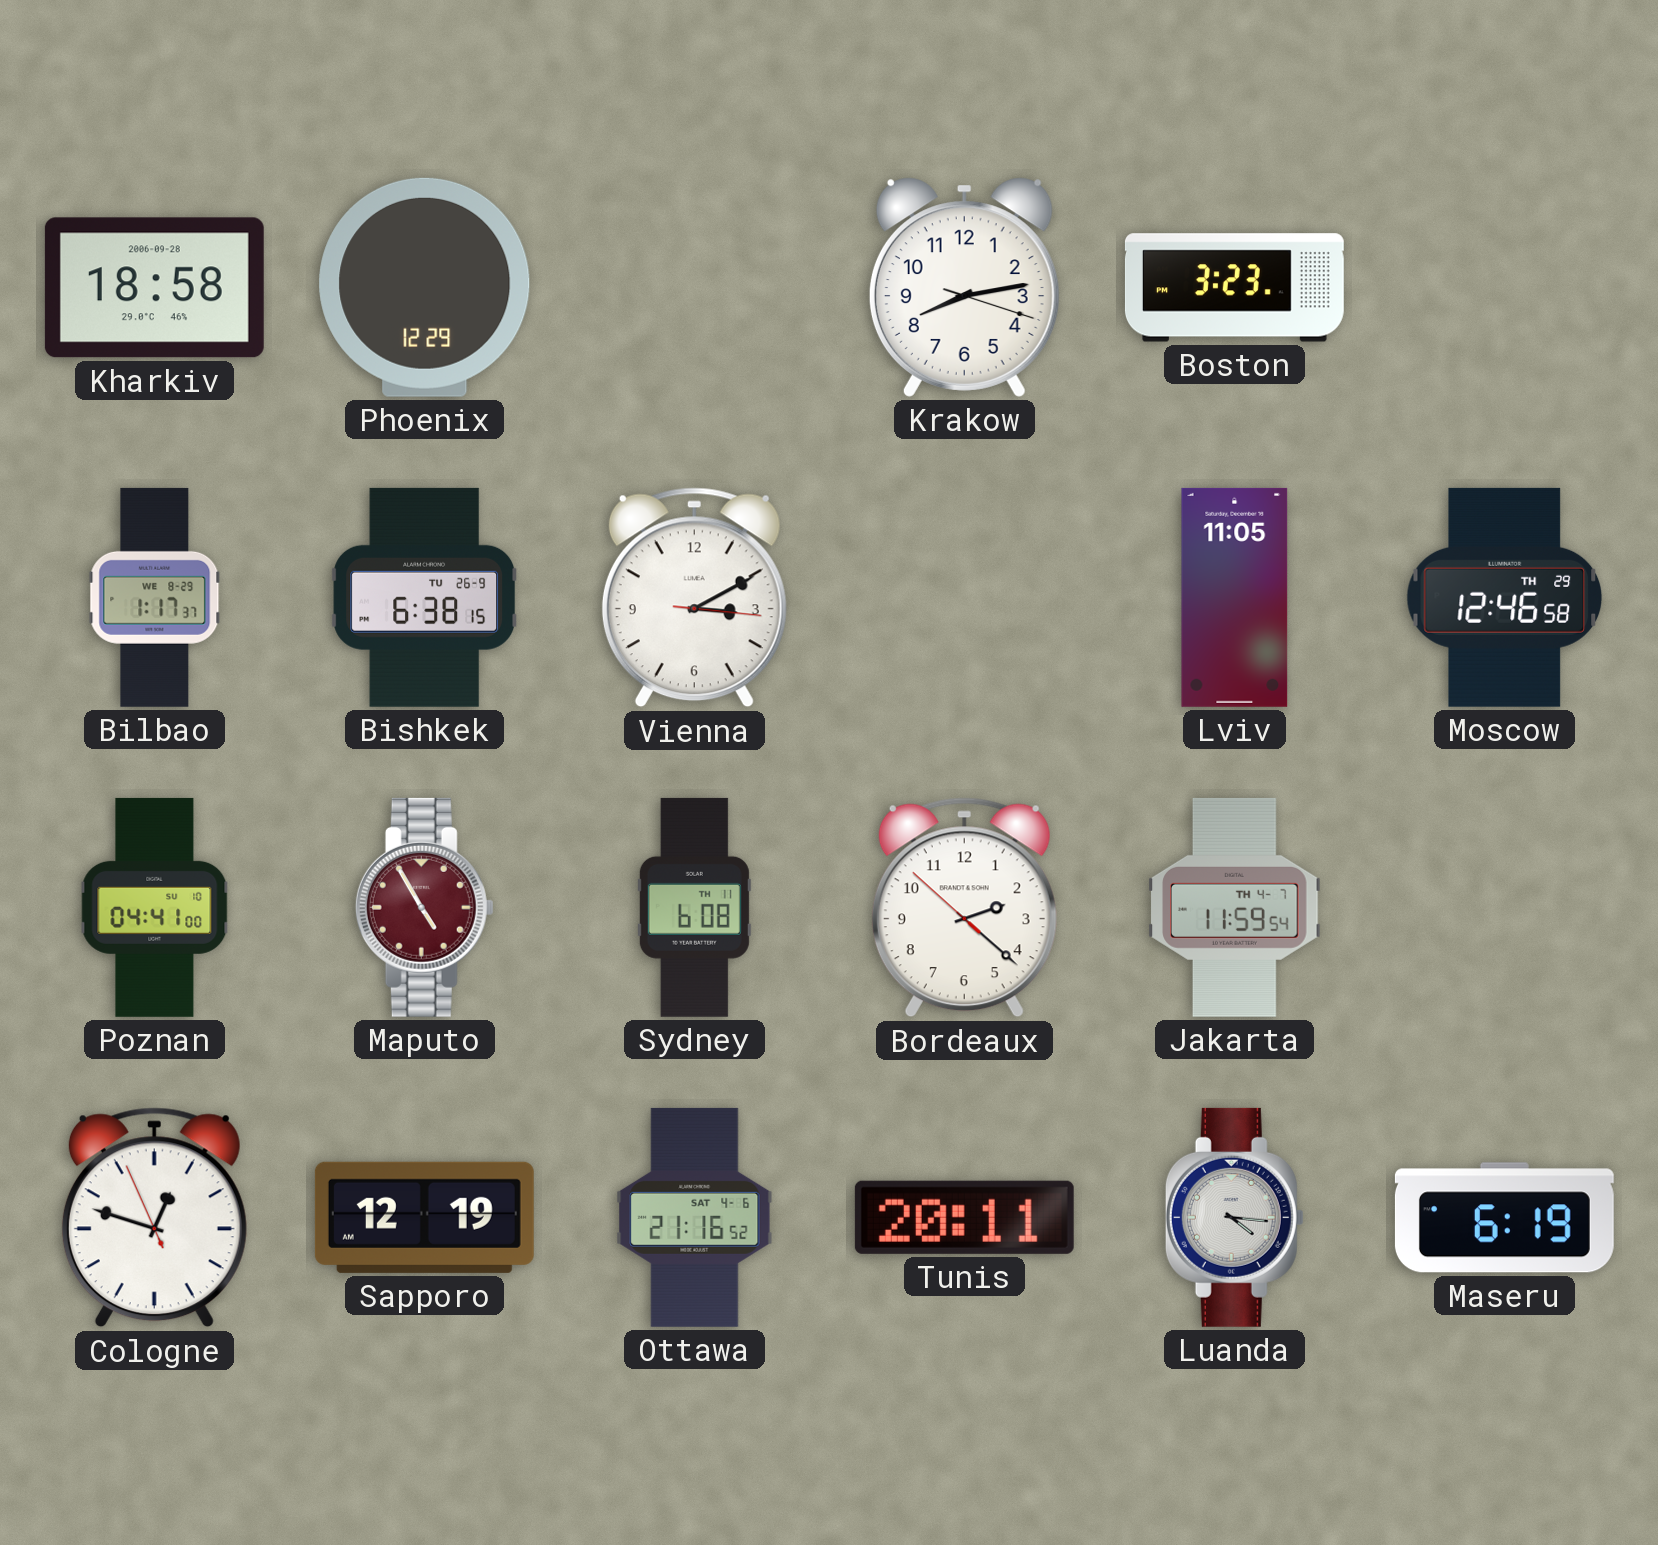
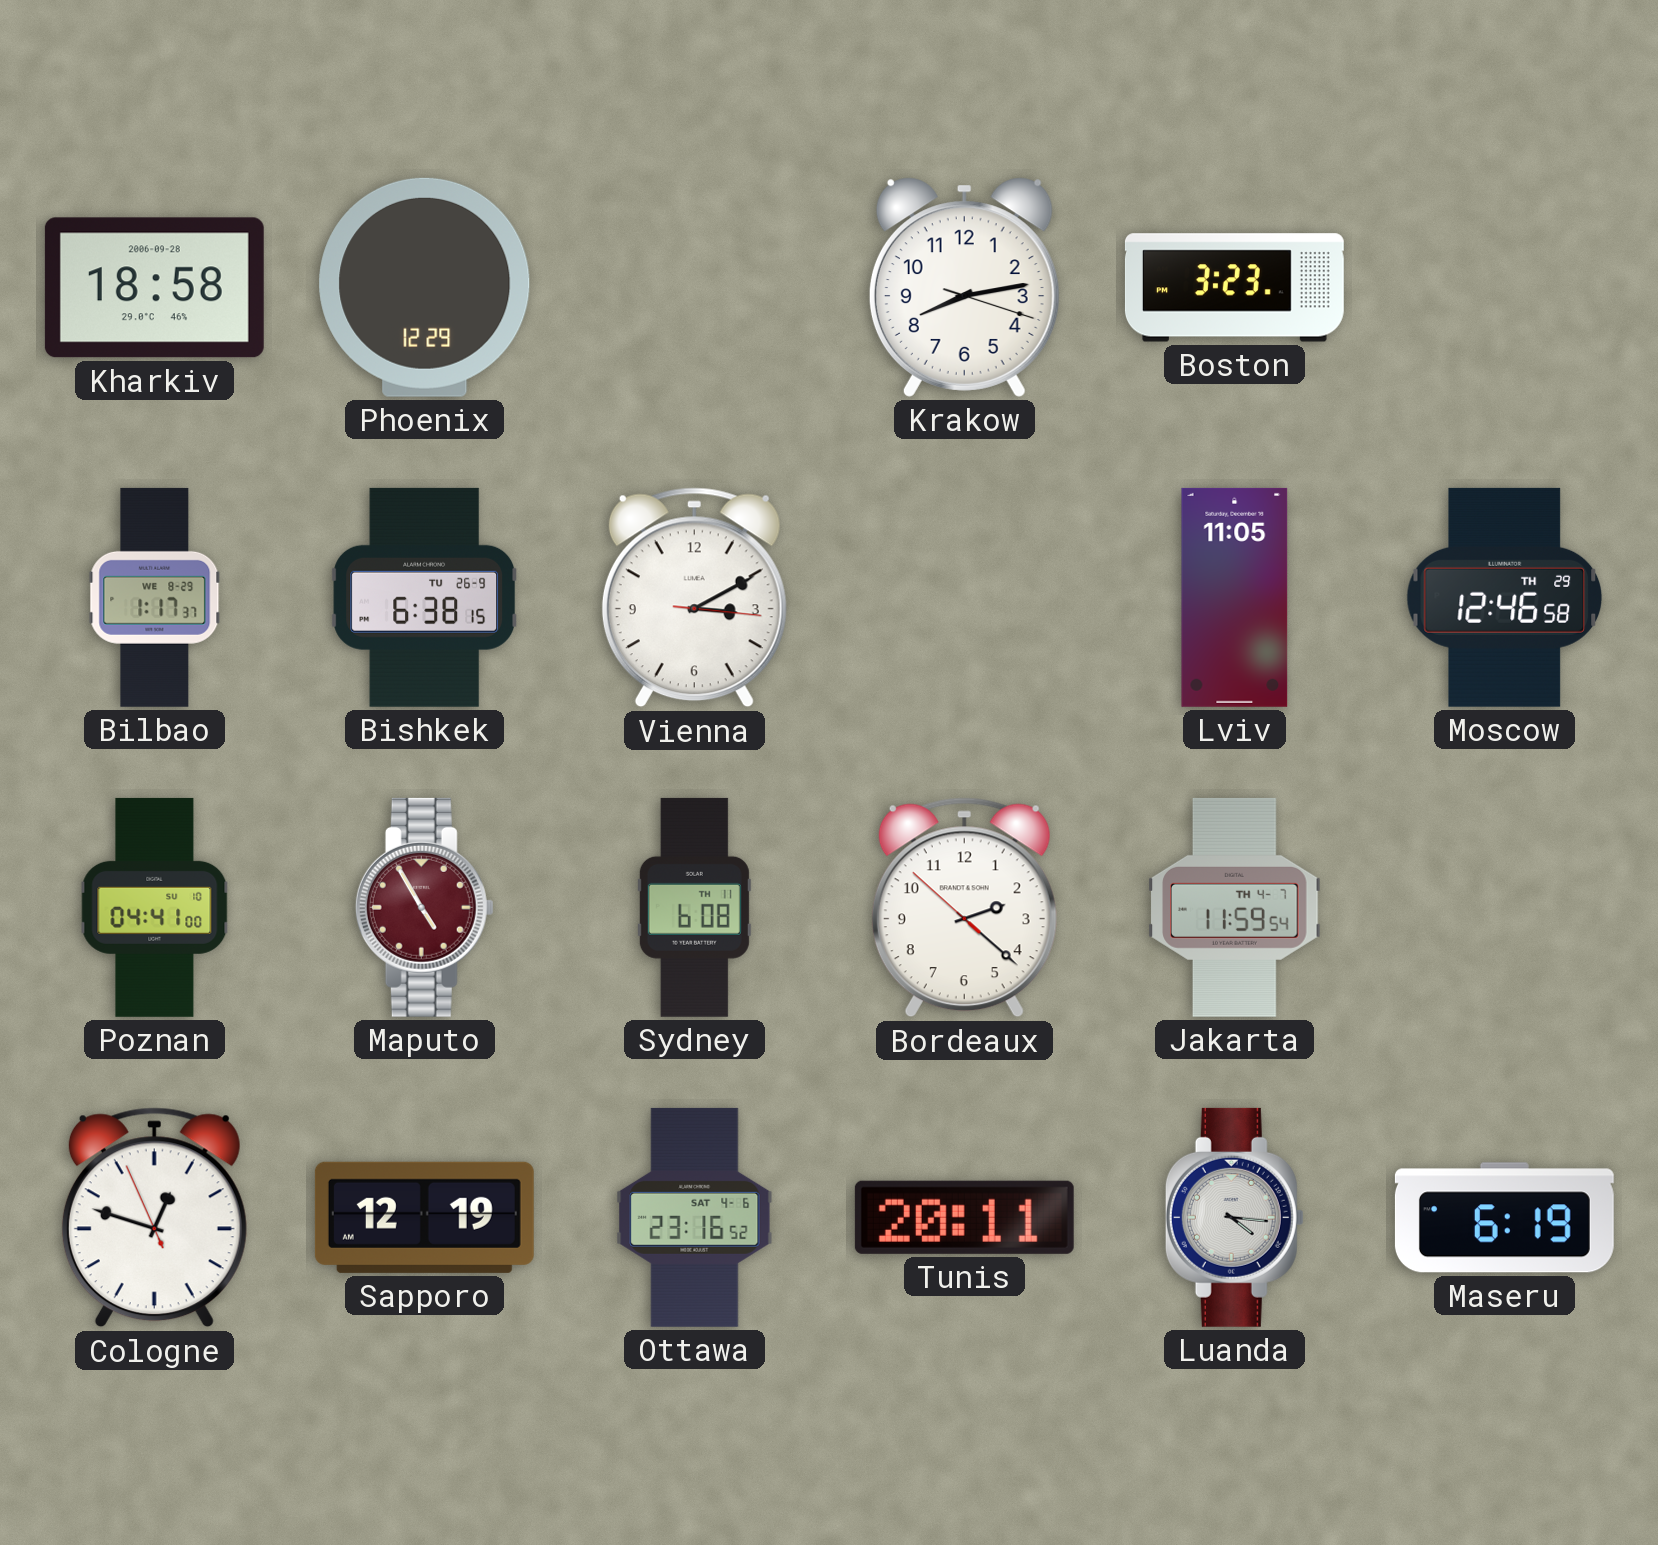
Ottawa: 21:16 -> 23:16
